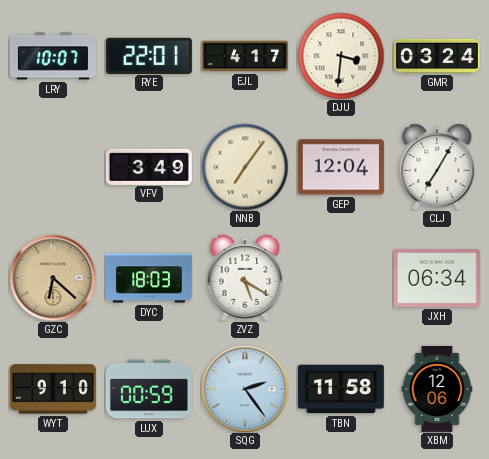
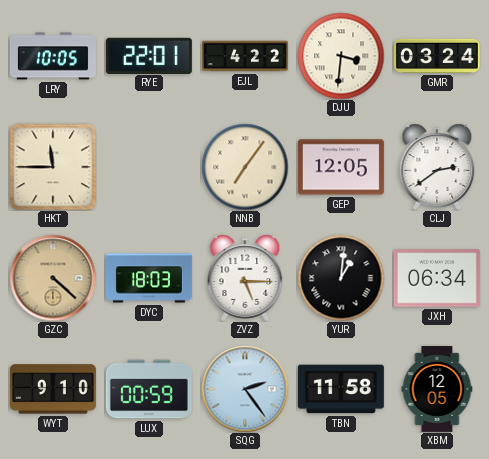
LRY: 10:07 -> 10:05
EJL: 4:17 -> 4:22
HKT: none -> 11:45
VFV: 3:49 -> none
GEP: 12:04 -> 12:05
CLJ: 7:05 -> 2:39
GZC: 6:22 -> 4:22
ZVZ: 5:20 -> 5:15
YUR: none -> 1:01
XBM: 12:06 -> 12:05
